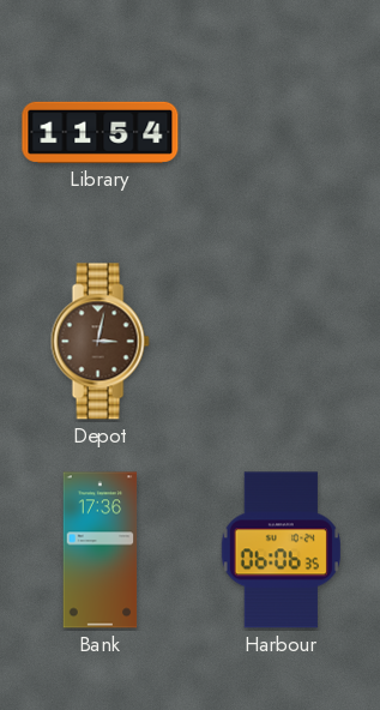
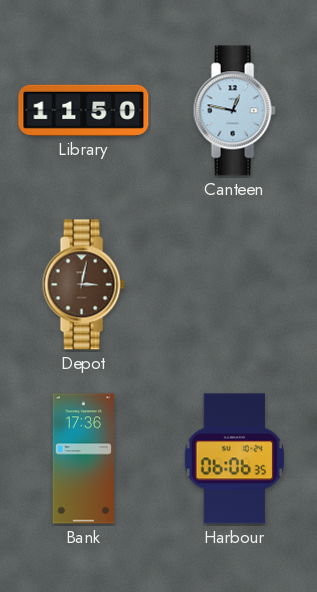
Library: 11:54 -> 11:50
Canteen: none -> 12:47
